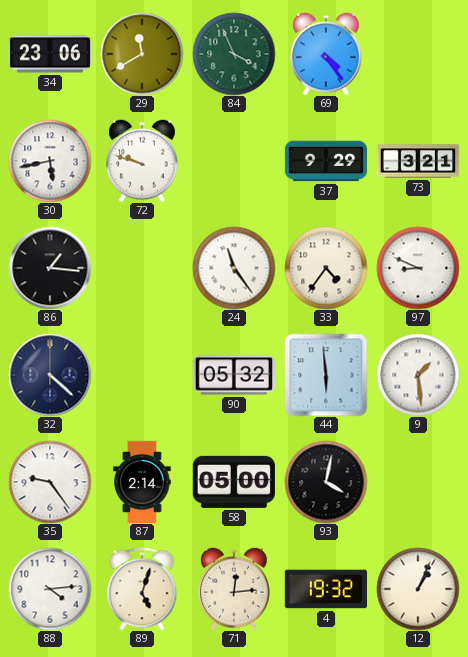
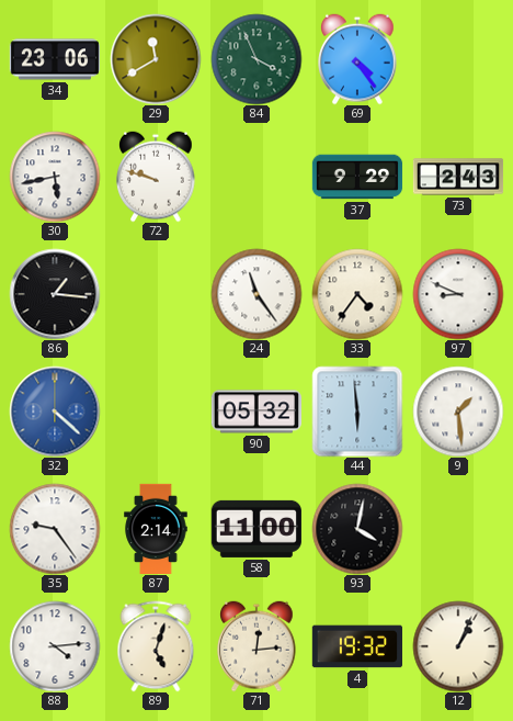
73: 3:21 -> 2:43
32 dial: navy -> blue
58: 05:00 -> 11:00
